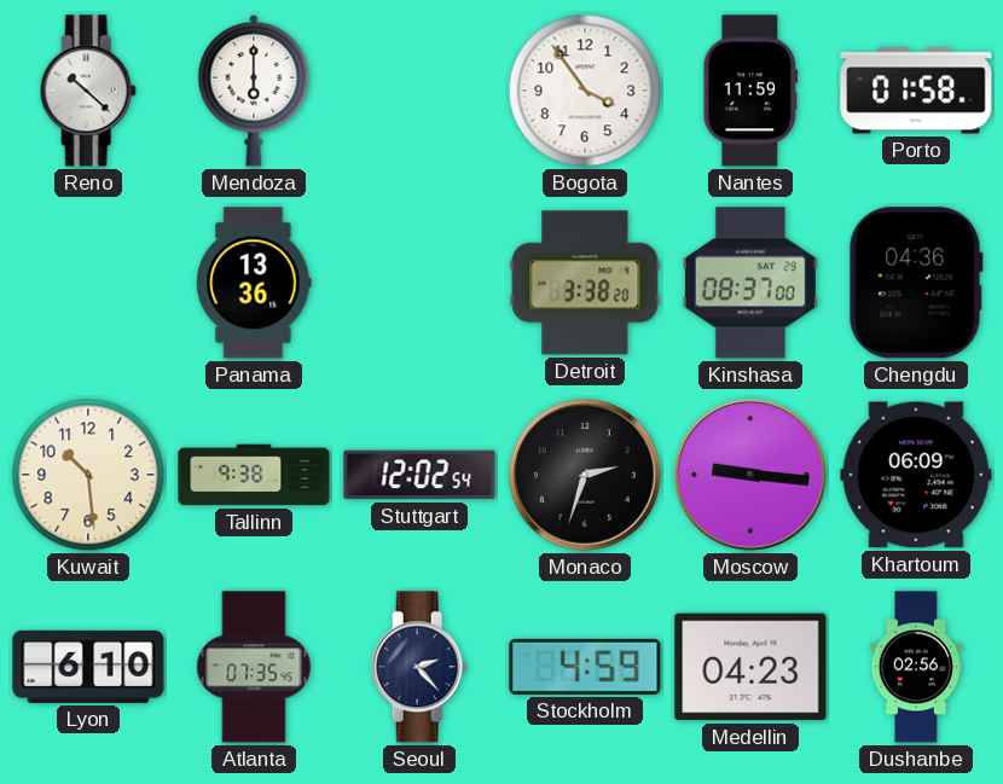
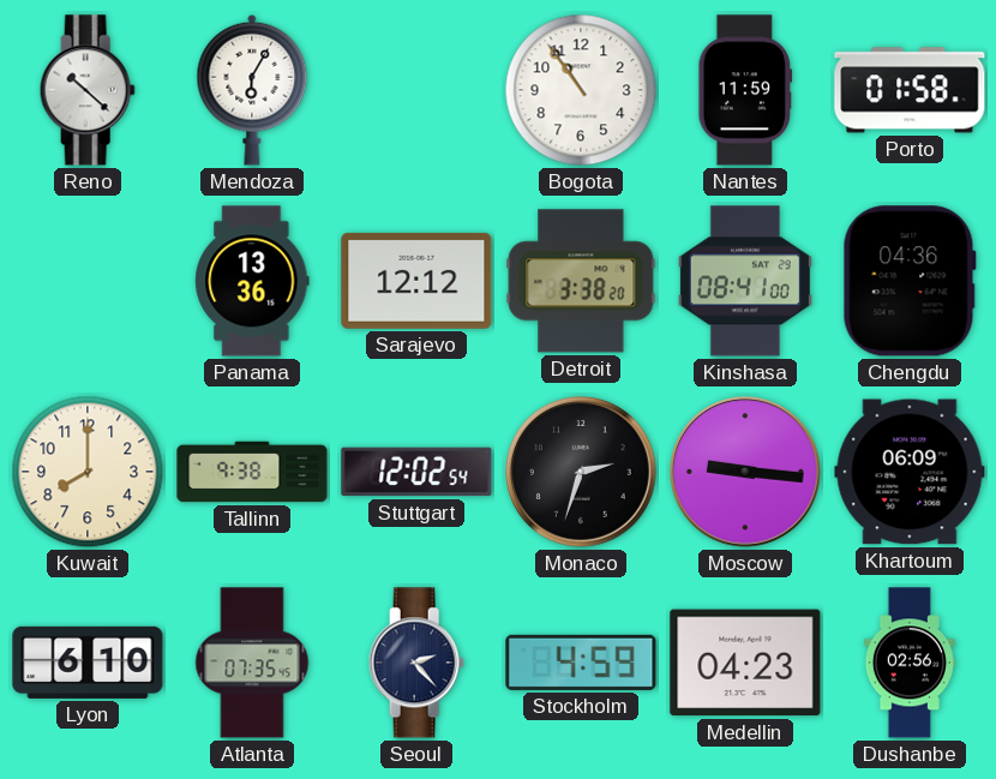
Mendoza: 6:00 -> 6:05
Bogota: 3:54 -> 10:54
Sarajevo: none -> 12:12
Kinshasa: 08:37 -> 08:41
Kuwait: 10:29 -> 8:00
